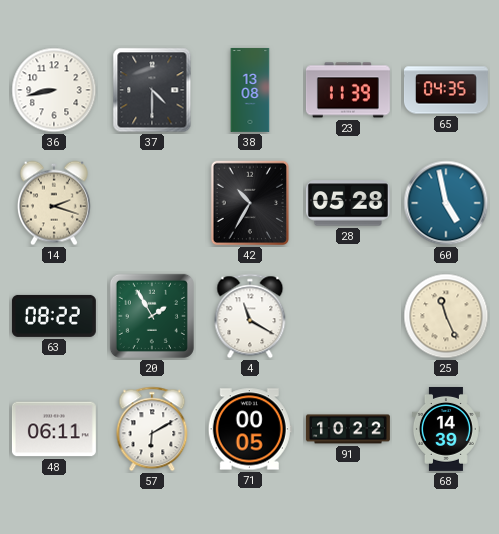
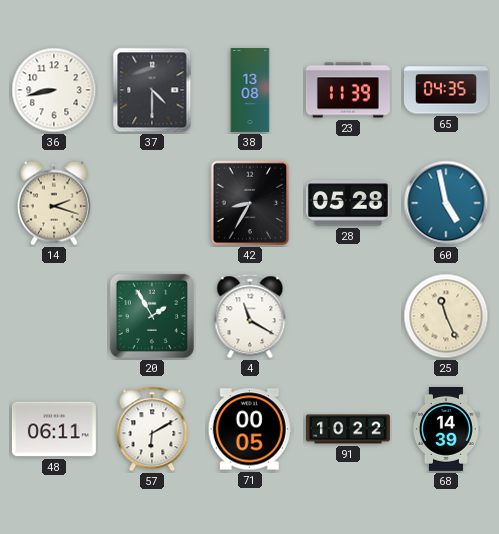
42: 10:35 -> 8:35
63: 08:22 -> none
